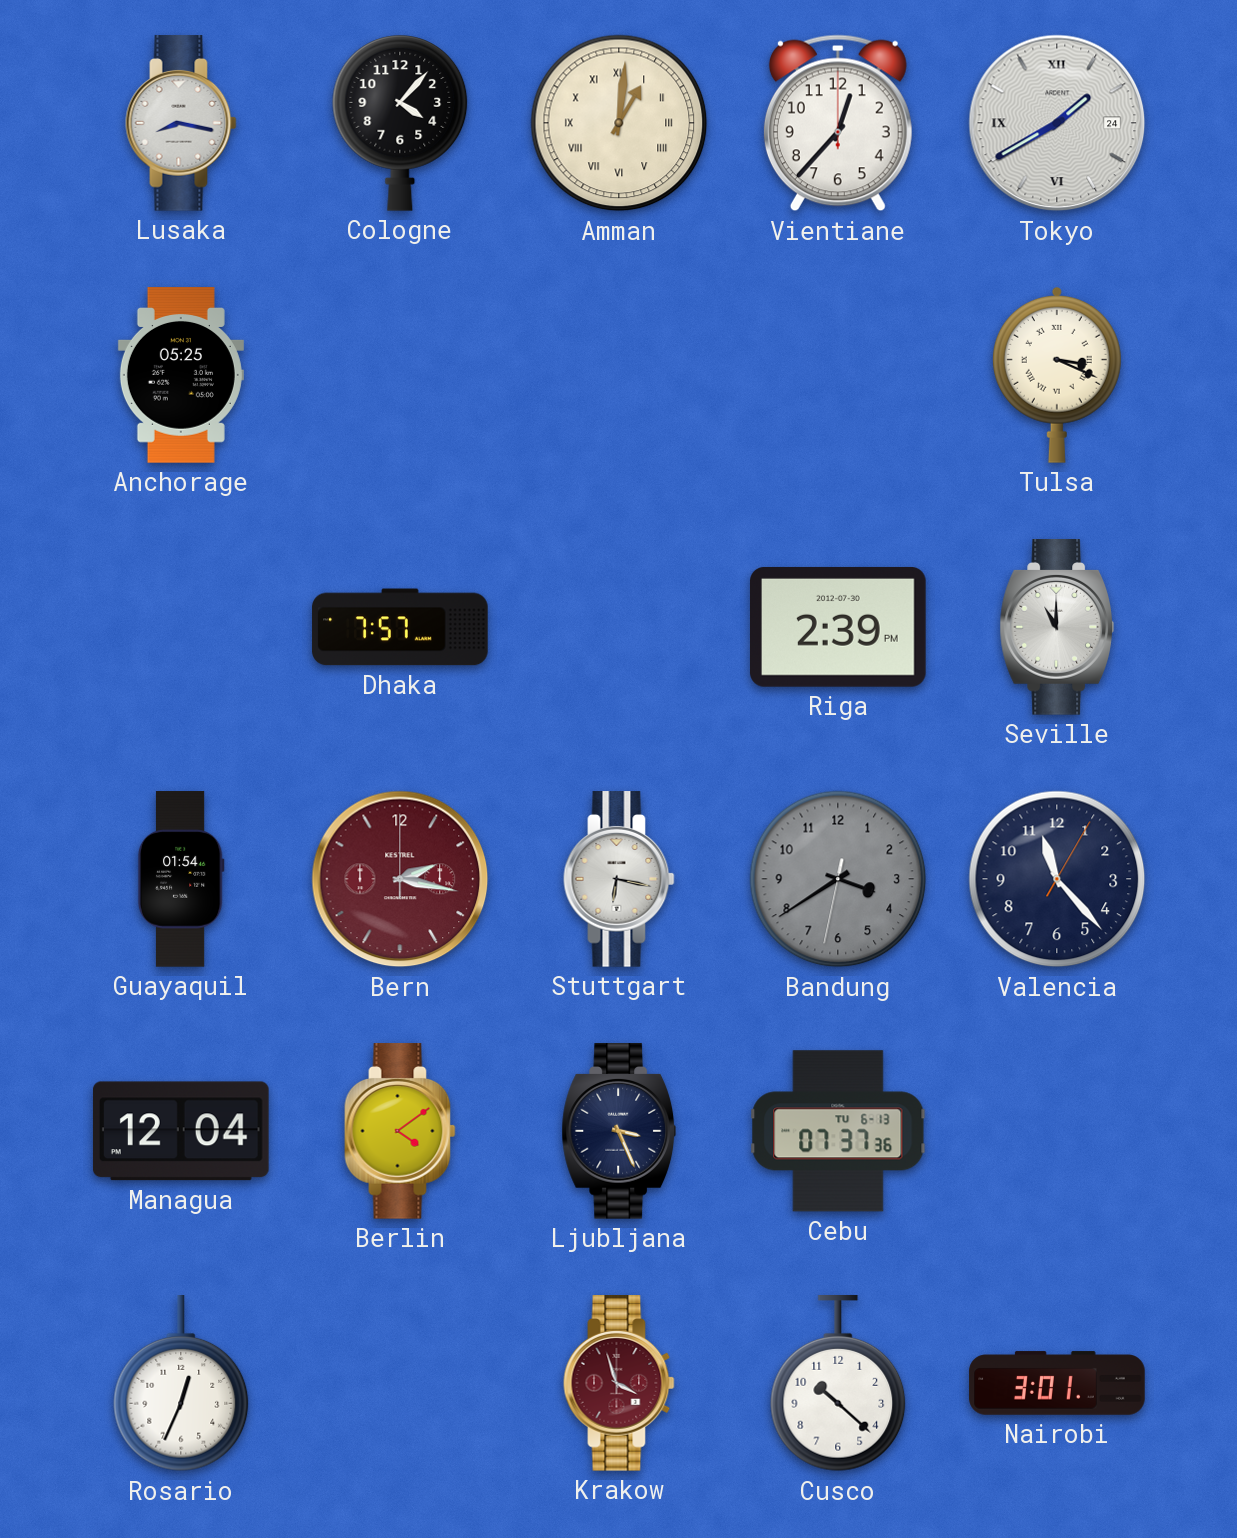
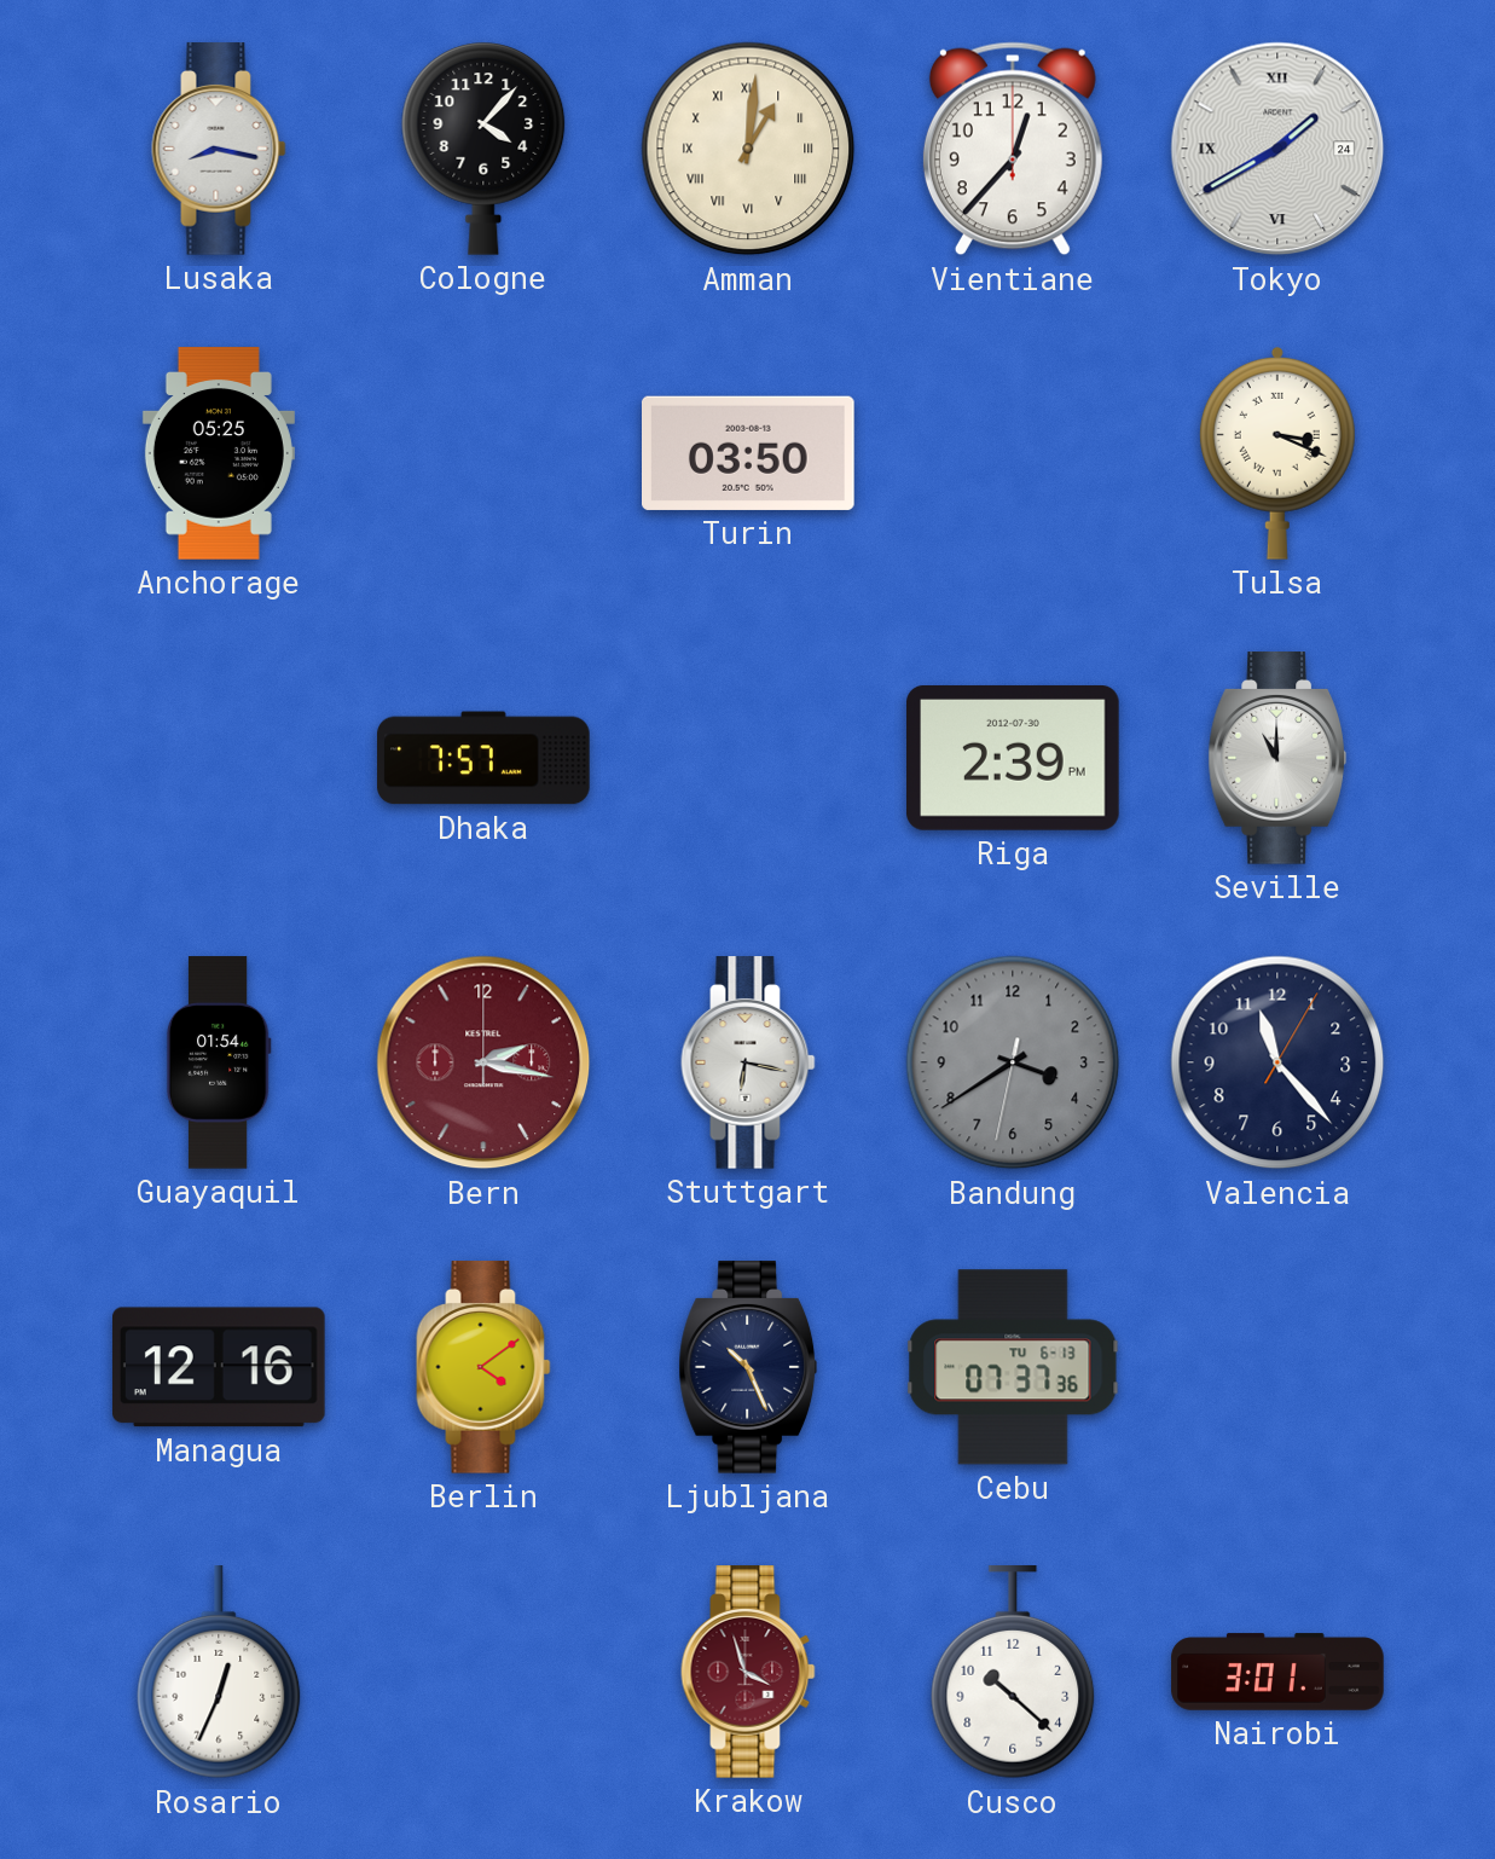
Turin: none -> 03:50
Managua: 12:04 -> 12:16
Ljubljana: 3:26 -> 10:26
